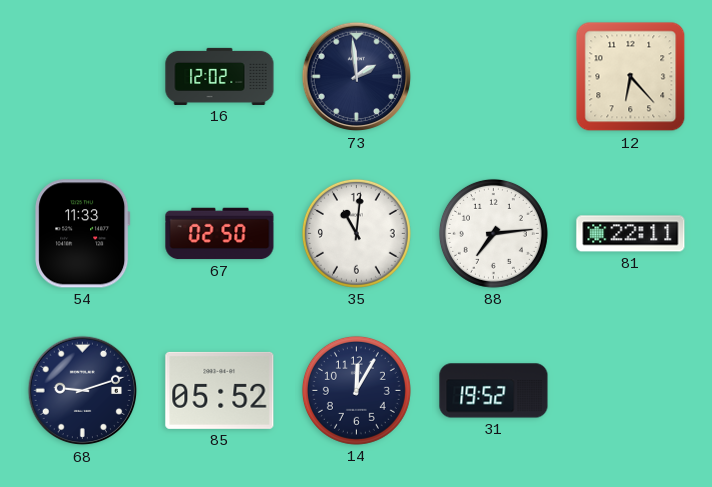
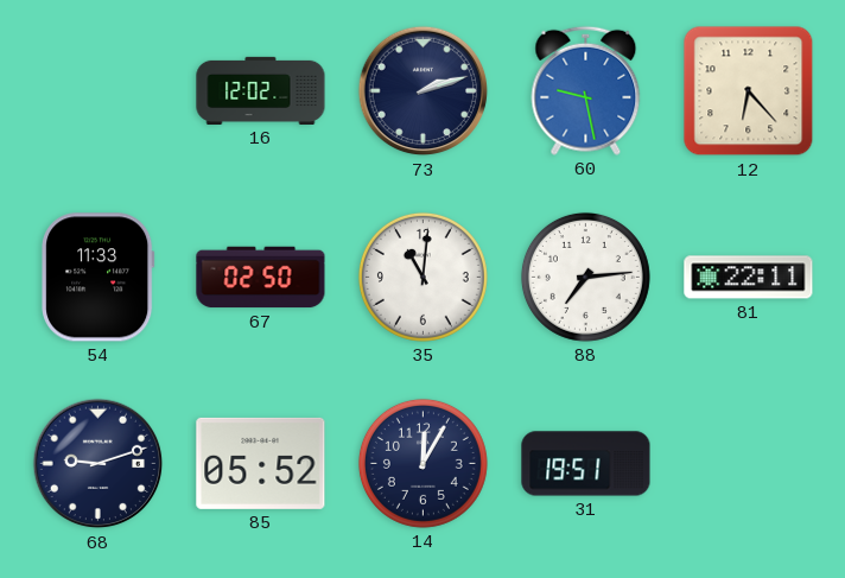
73: 1:59 -> 2:12
60: none -> 9:28
31: 19:52 -> 19:51
